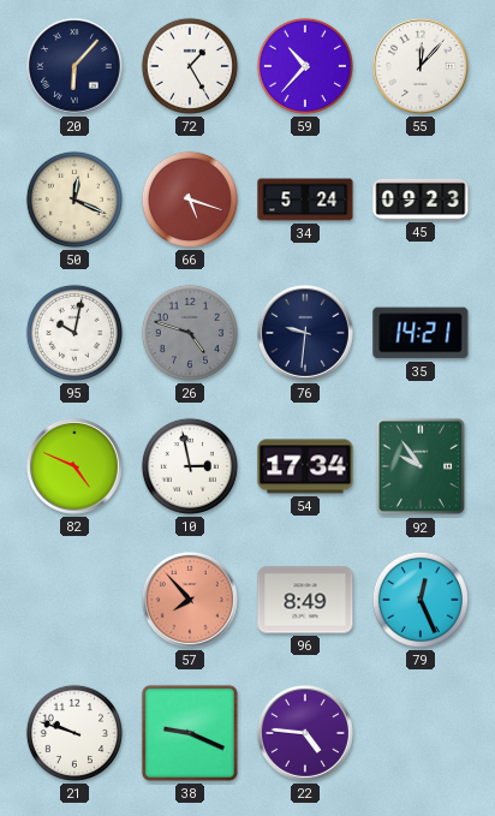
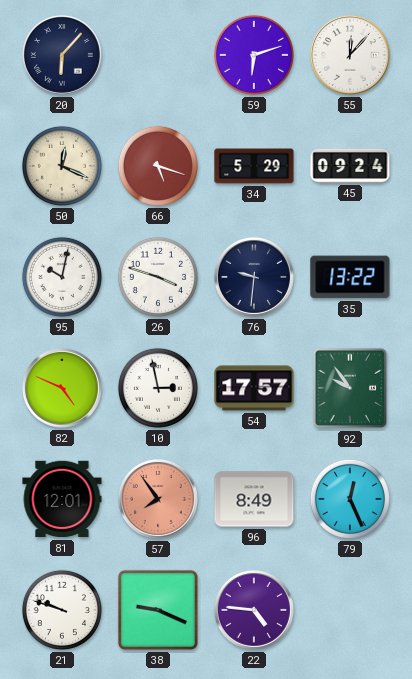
72: 1:25 -> none
59: 10:37 -> 6:12
34: 5:24 -> 5:29
45: 09:23 -> 09:24
26: 4:48 -> 3:48
26 dial: grey -> white
35: 14:21 -> 13:22
54: 17:34 -> 17:57
81: none -> 12:01
57: 7:53 -> 7:54
